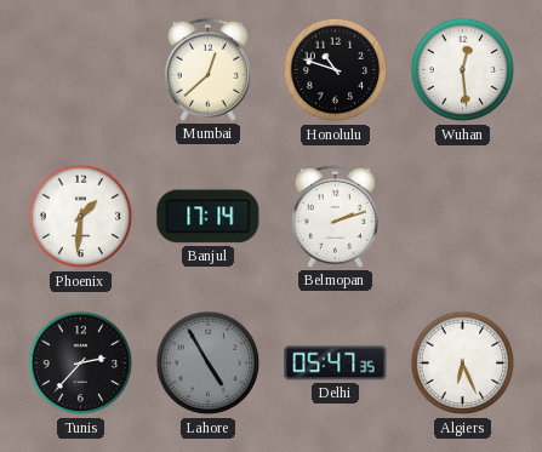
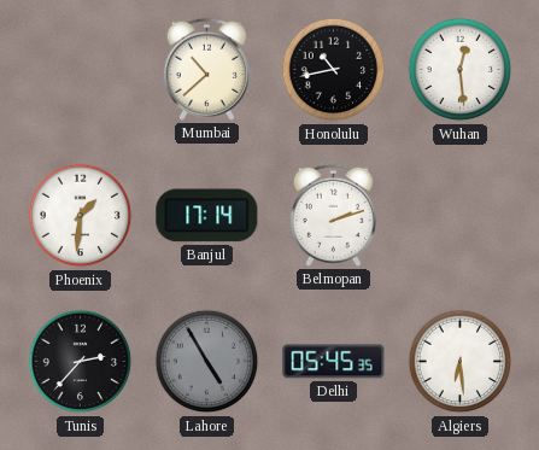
Mumbai: 12:38 -> 10:38
Honolulu: 10:48 -> 10:43
Delhi: 05:47 -> 05:45
Algiers: 6:26 -> 6:29
